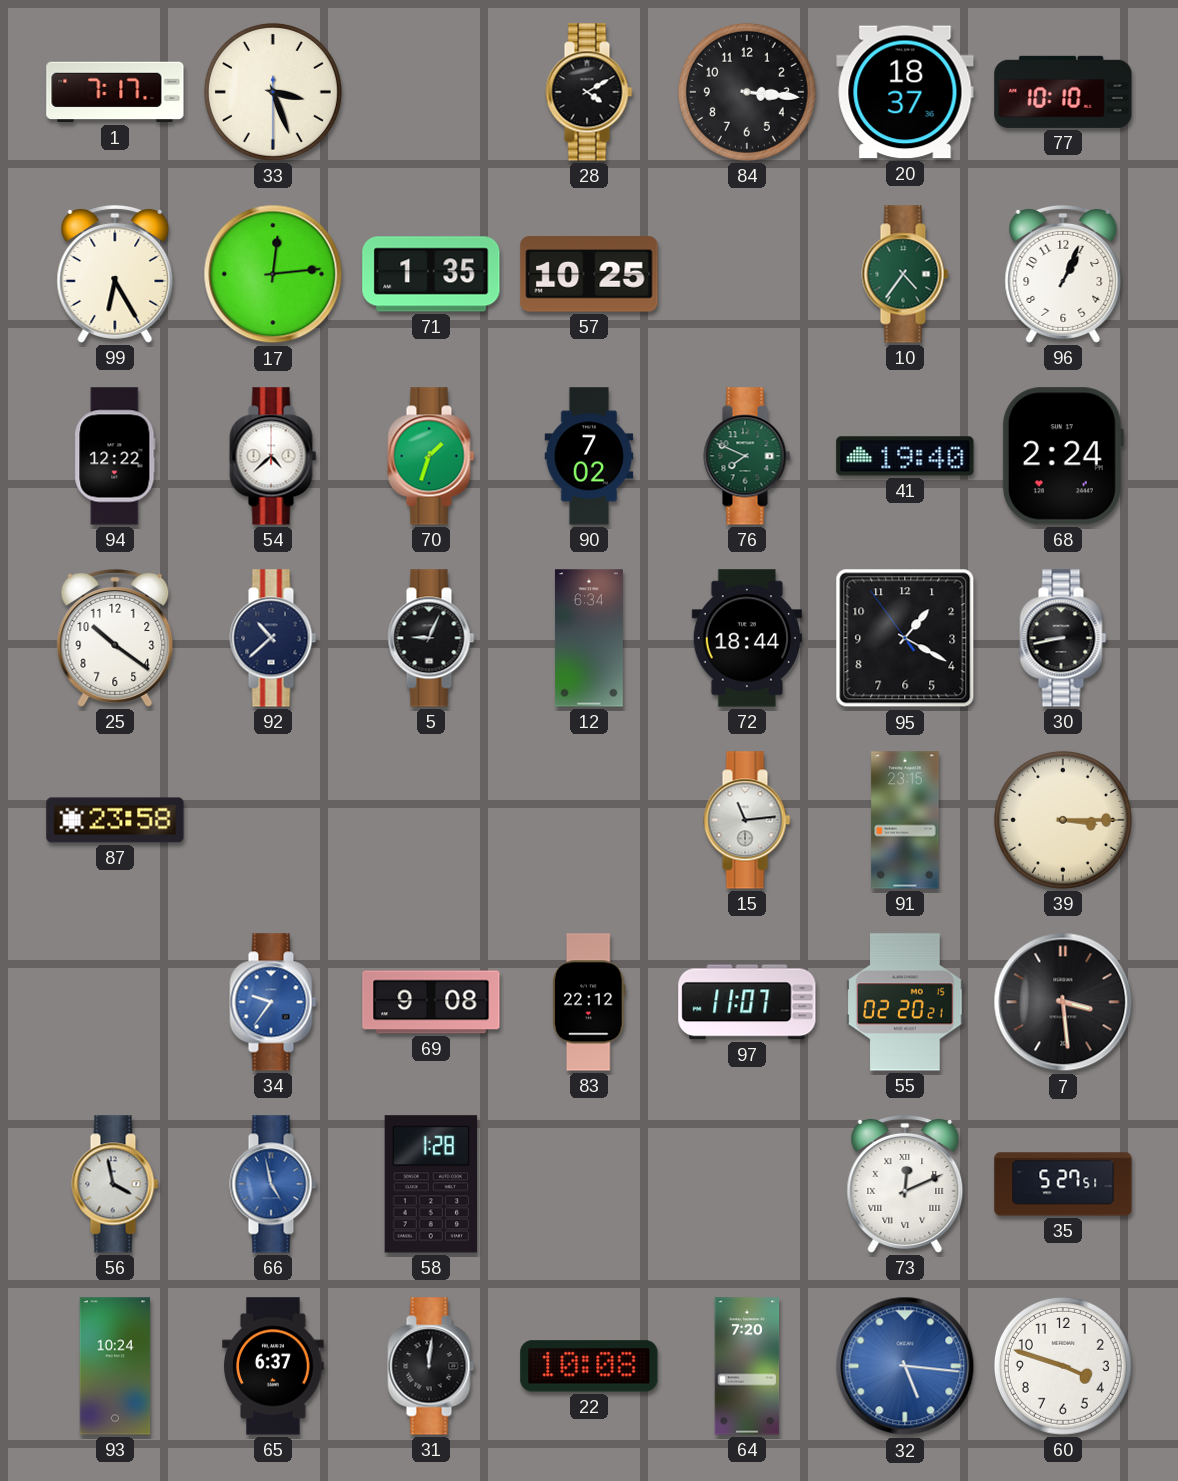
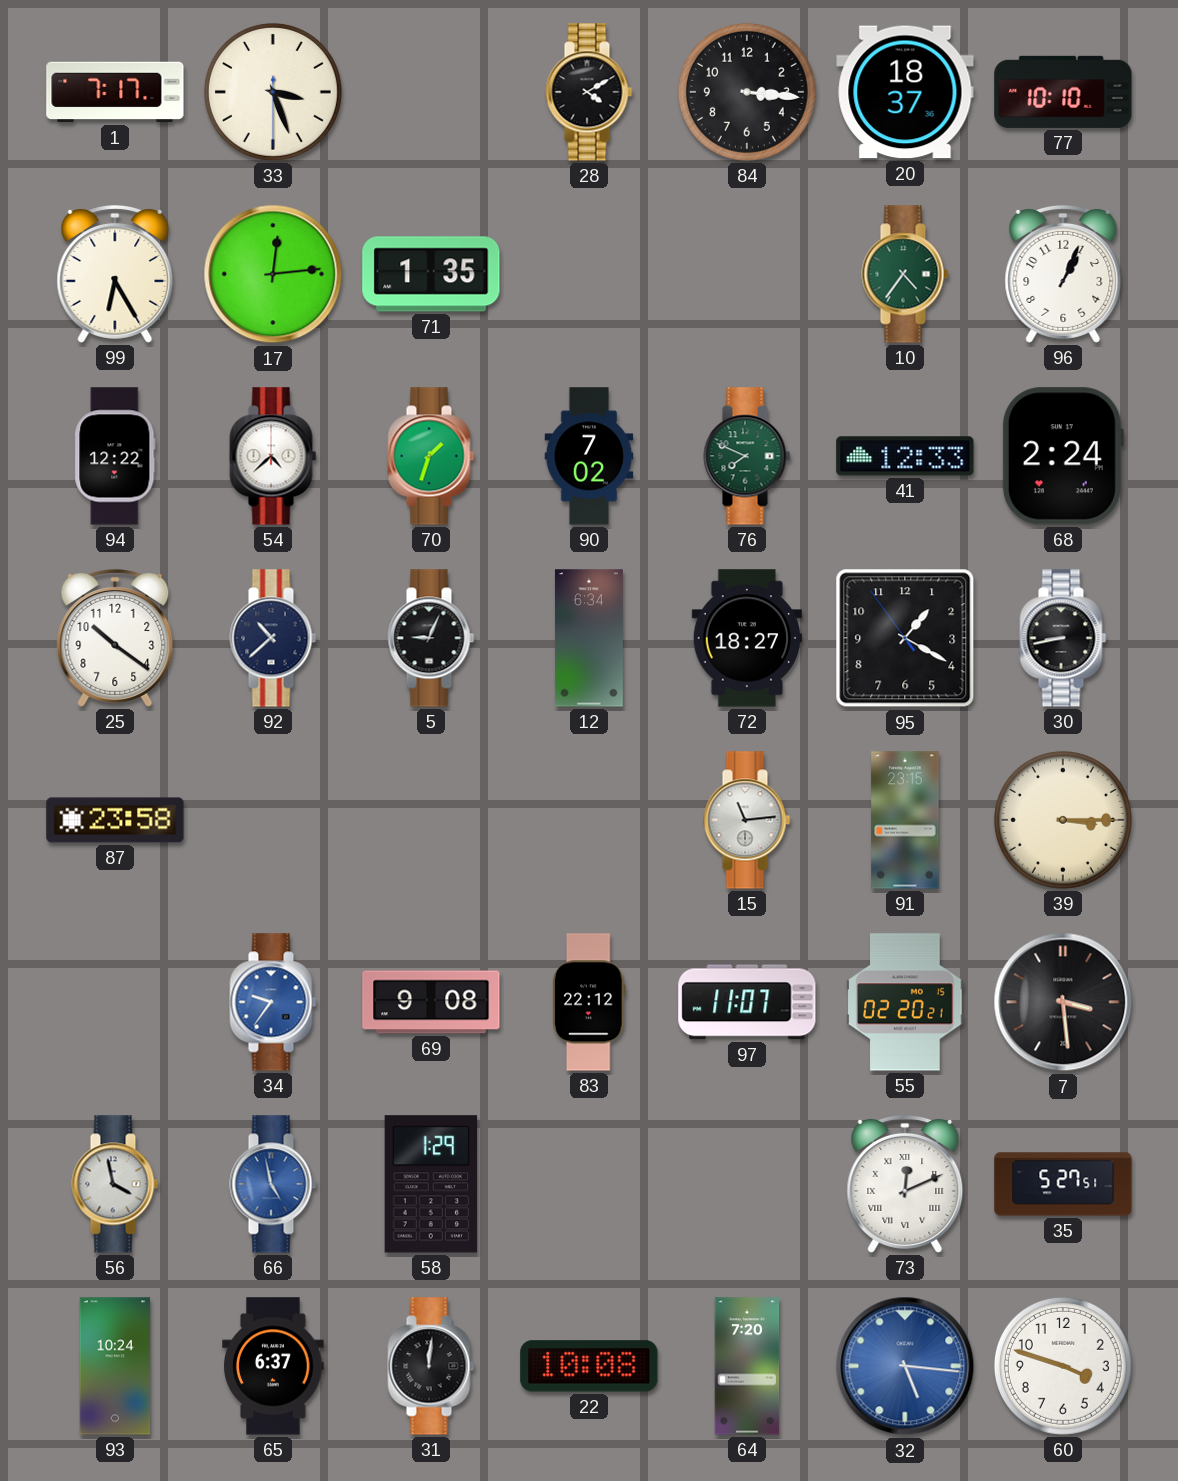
57: 10:25 -> none
41: 19:40 -> 12:33
72: 18:44 -> 18:27
58: 1:28 -> 1:29
